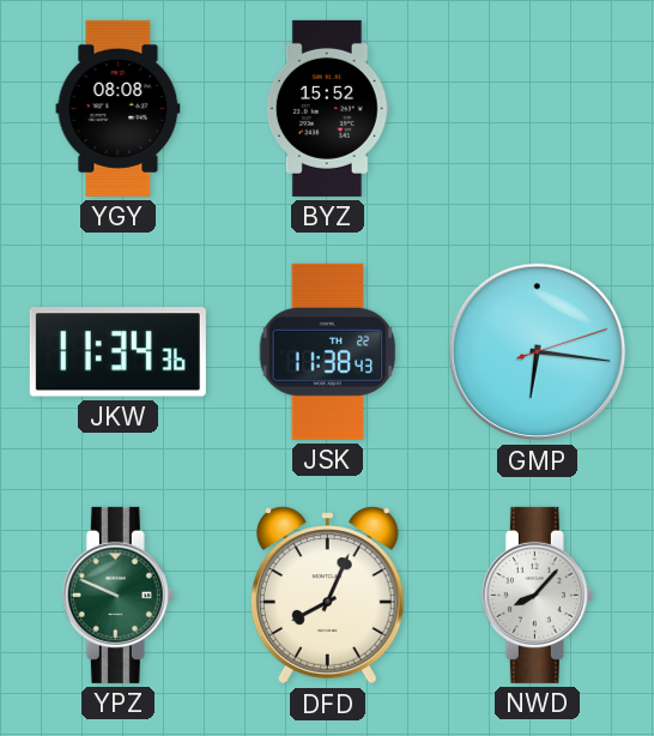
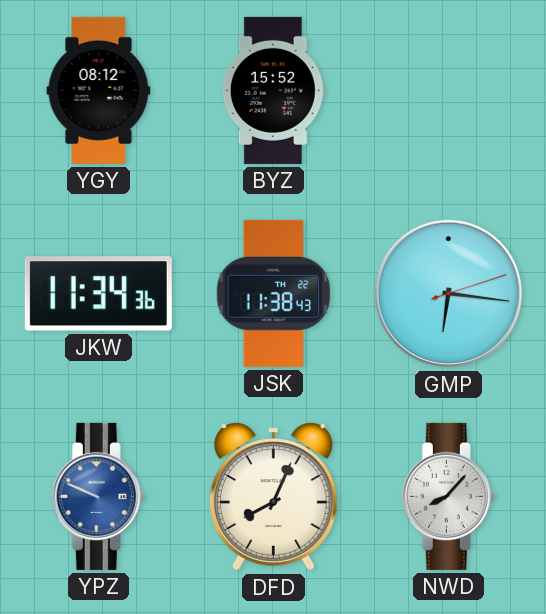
YGY: 08:08 -> 08:12
YPZ dial: green -> blue
